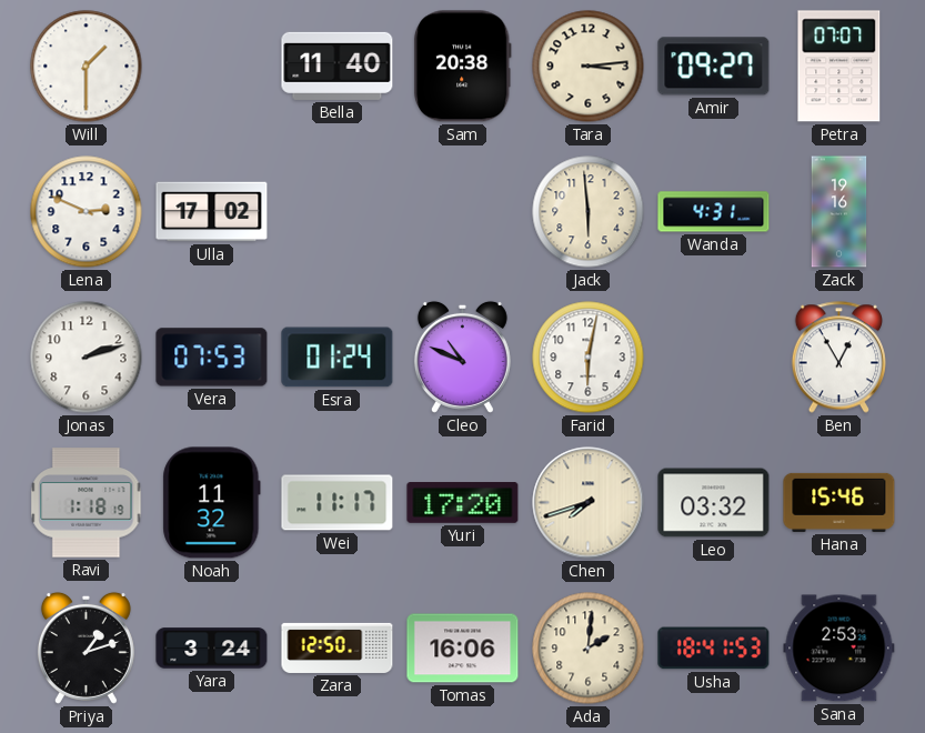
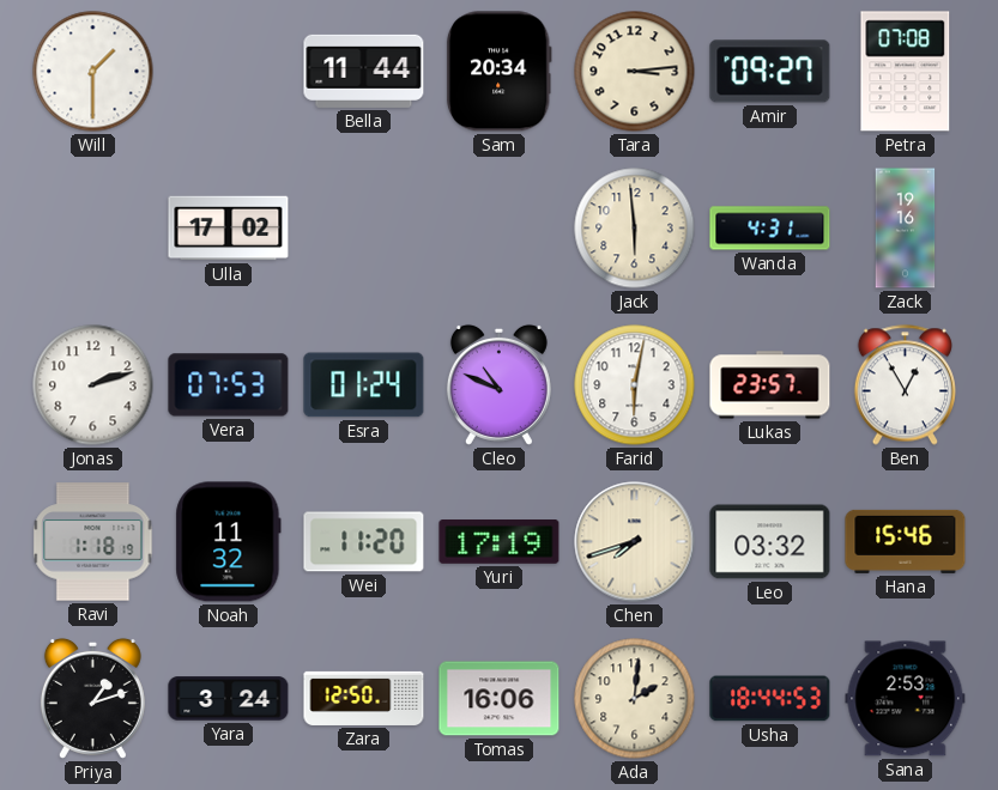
Bella: 11:40 -> 11:44
Sam: 20:38 -> 20:34
Petra: 07:07 -> 07:08
Lena: 2:49 -> none
Lukas: none -> 23:57
Wei: 11:17 -> 11:20
Yuri: 17:20 -> 17:19
Usha: 18:41 -> 18:44
